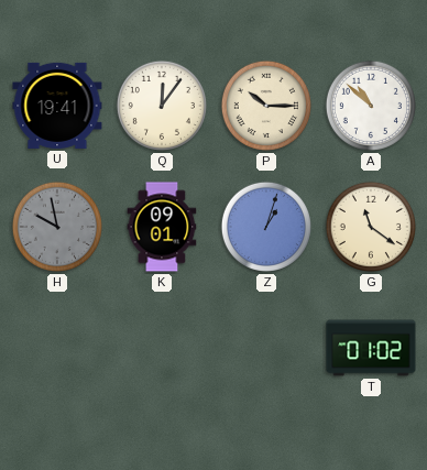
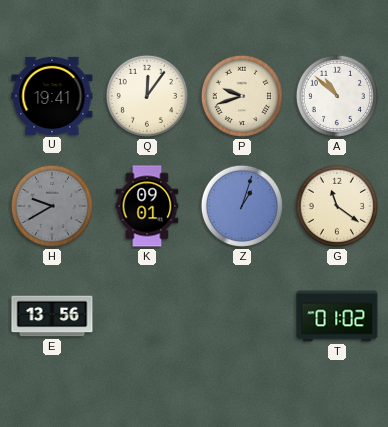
P: 10:15 -> 9:42
H: 9:58 -> 9:40
E: none -> 13:56
